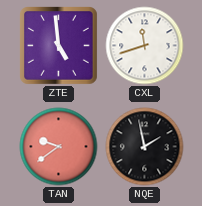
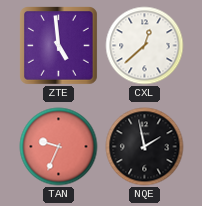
CXL: 11:42 -> 12:38
TAN: 9:39 -> 9:34
